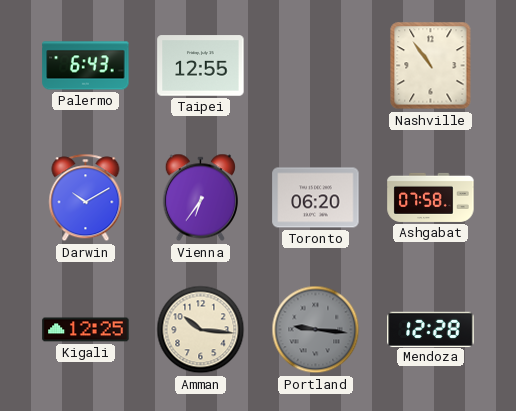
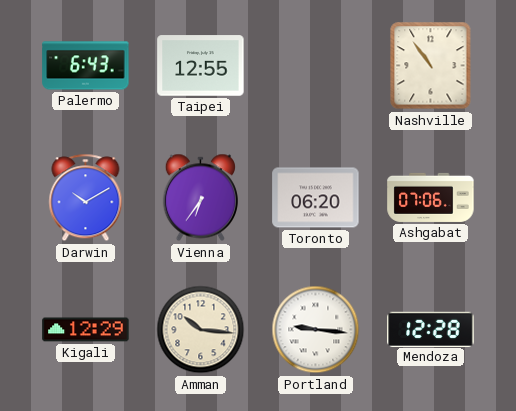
Ashgabat: 07:58 -> 07:06
Kigali: 12:25 -> 12:29
Portland dial: grey -> white
